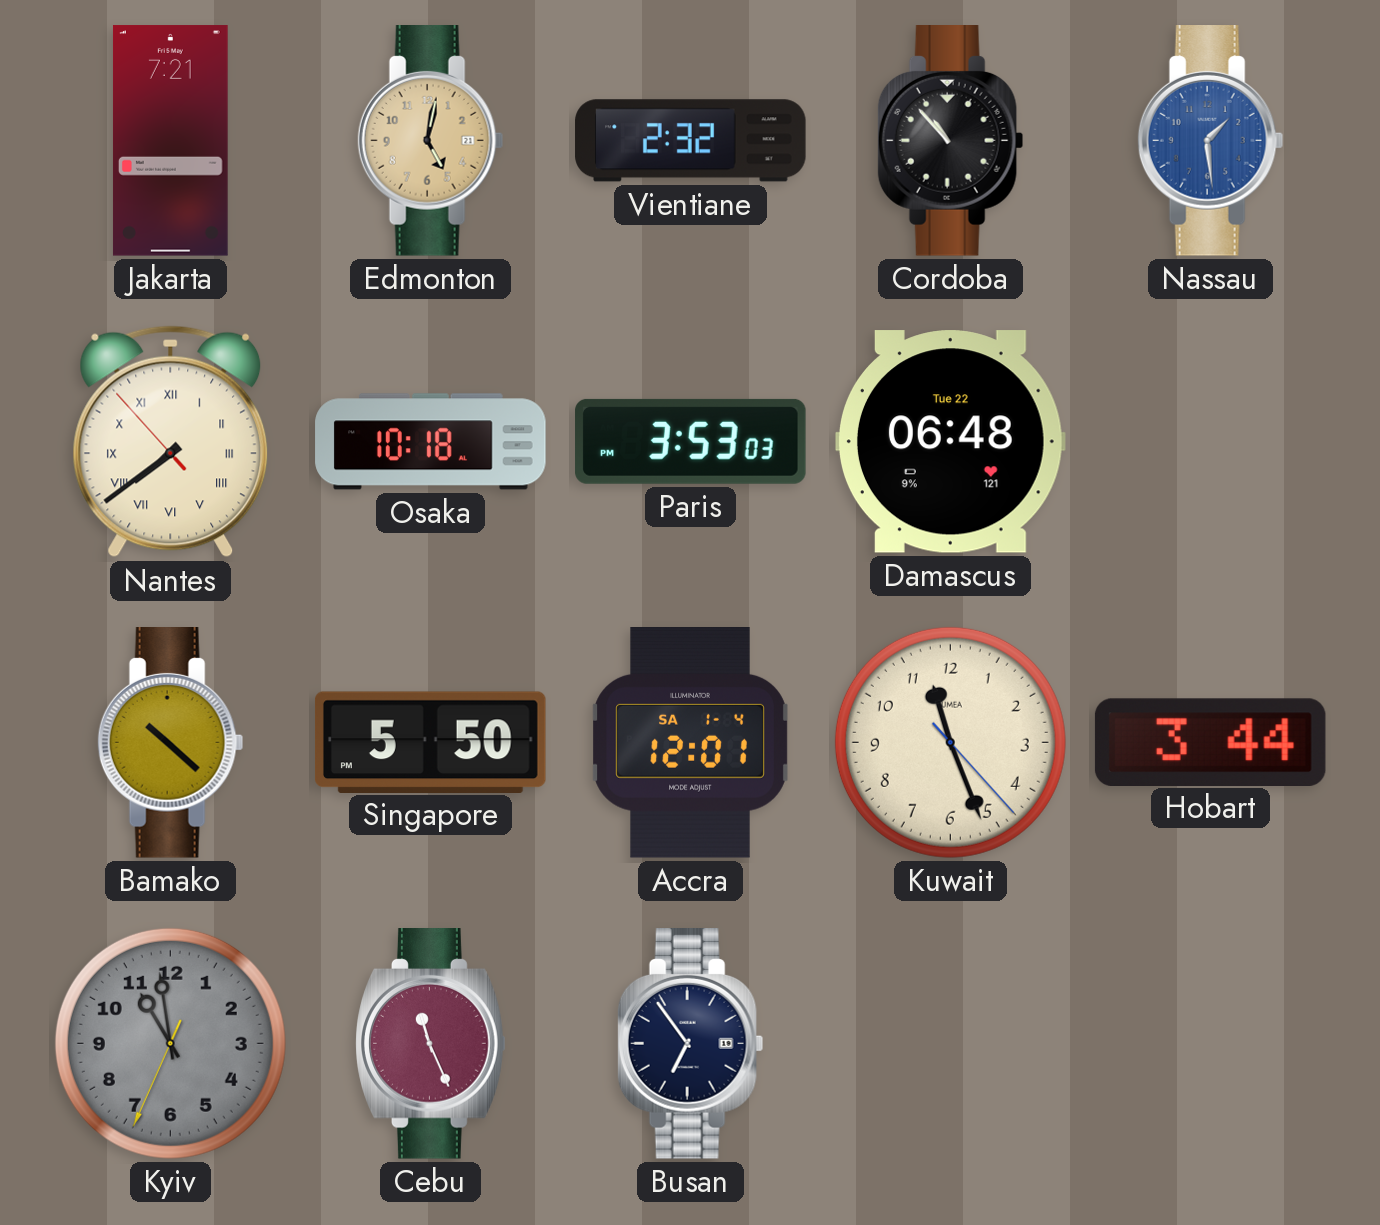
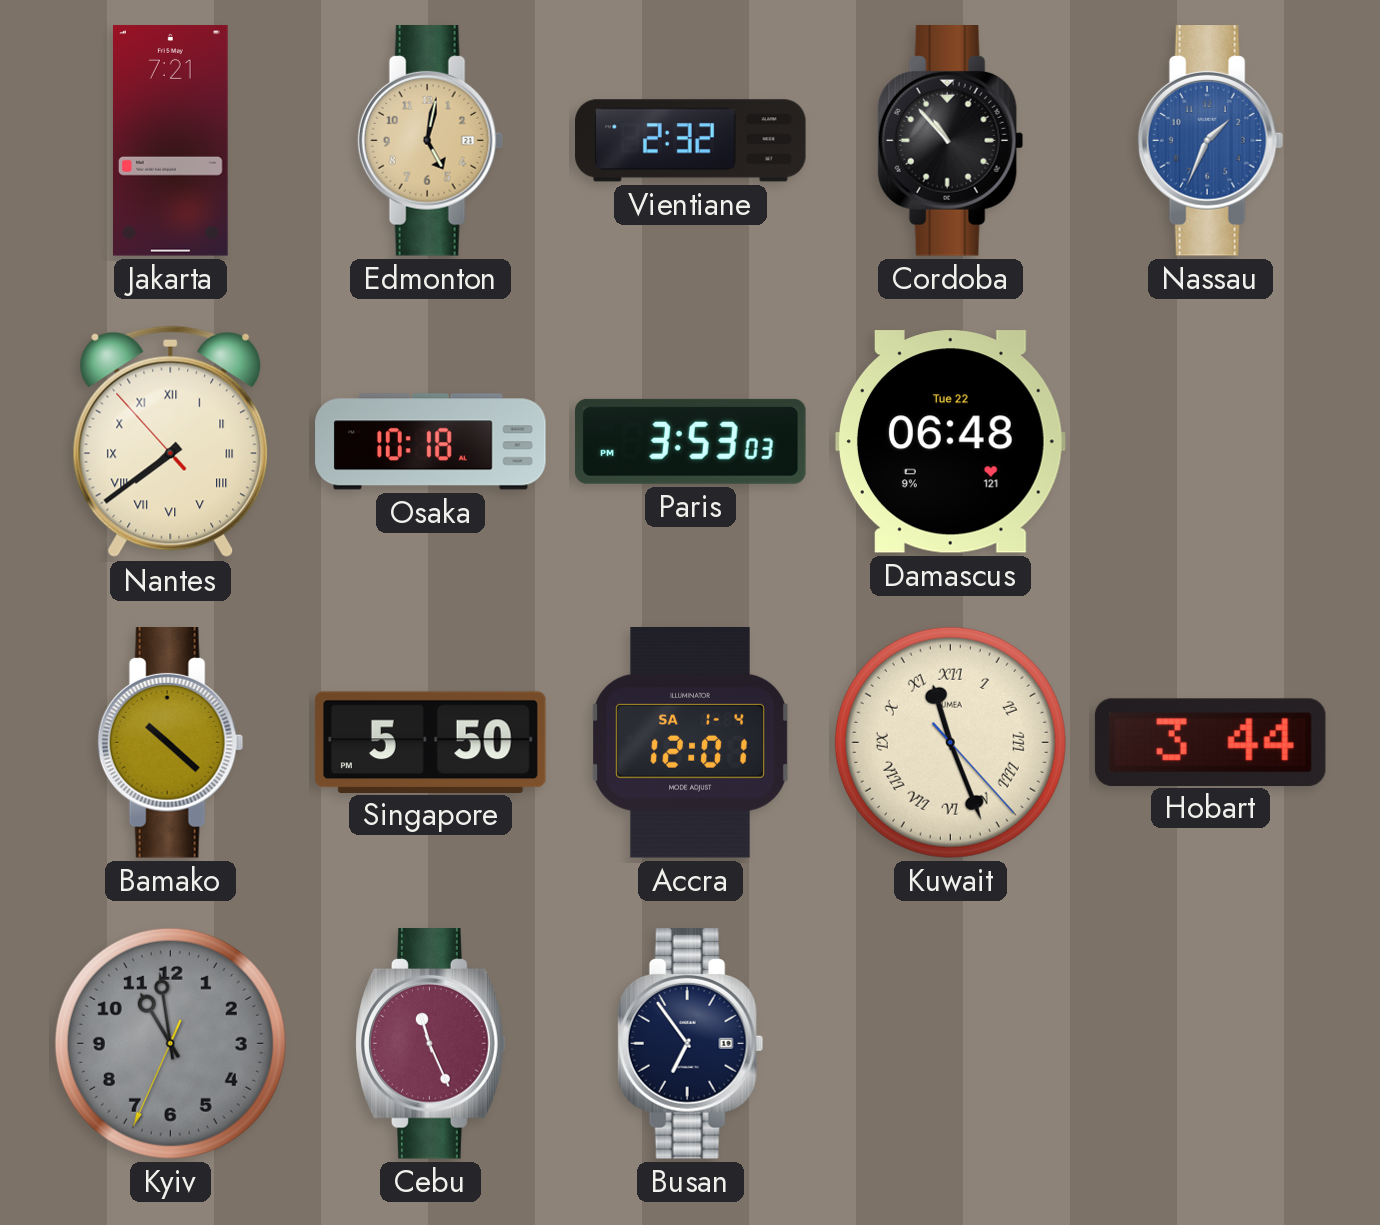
Nassau: 1:29 -> 1:34
Kuwait numerals: Arabic -> Roman
